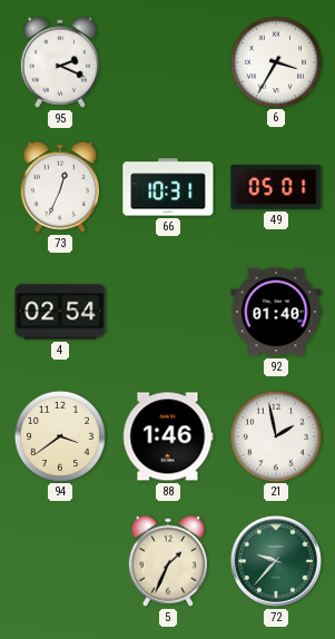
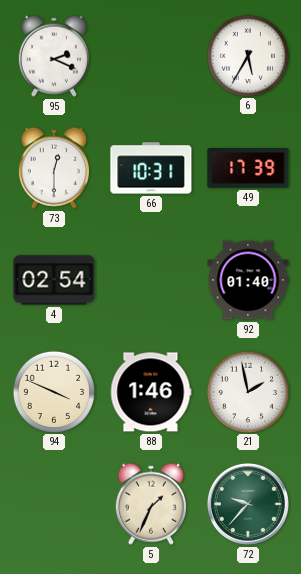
6: 3:35 -> 5:35
73: 12:34 -> 12:30
49: 05:01 -> 17:39
94: 3:39 -> 3:49
